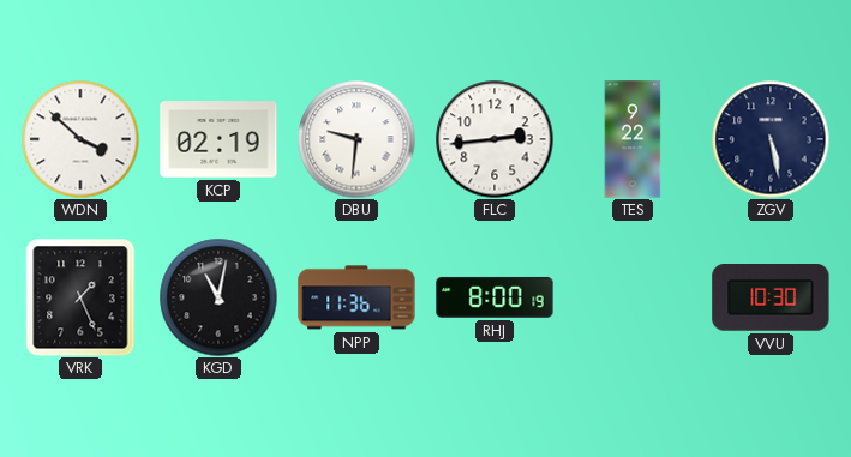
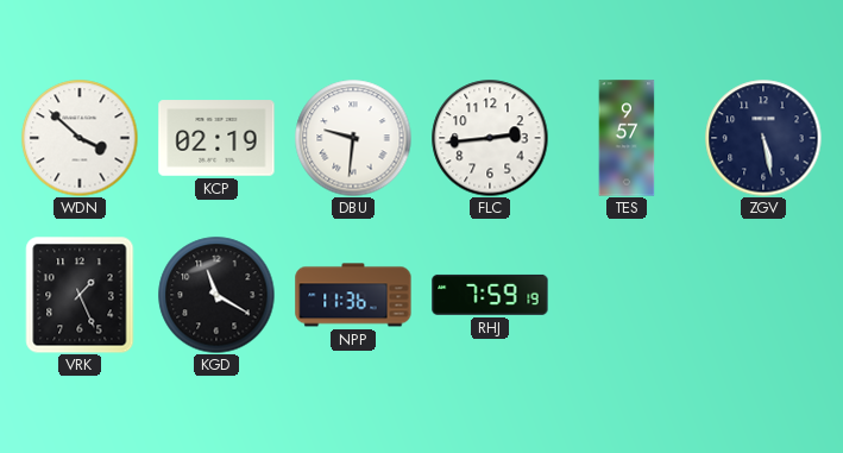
TES: 9:22 -> 9:57
KGD: 11:02 -> 11:20
RHJ: 8:00 -> 7:59
VVU: 10:30 -> none
